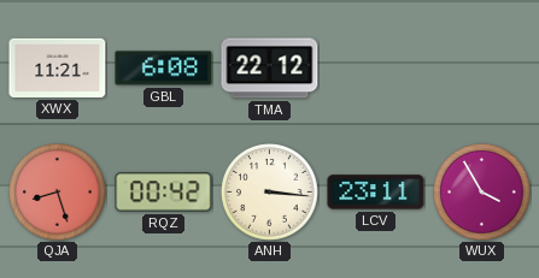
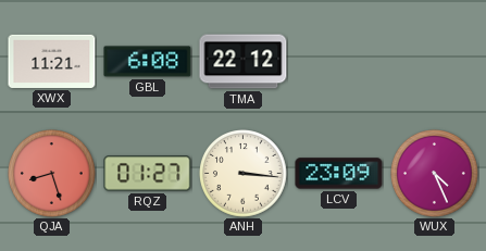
RQZ: 00:42 -> 01:27
LCV: 23:11 -> 23:09
WUX: 3:55 -> 4:26
